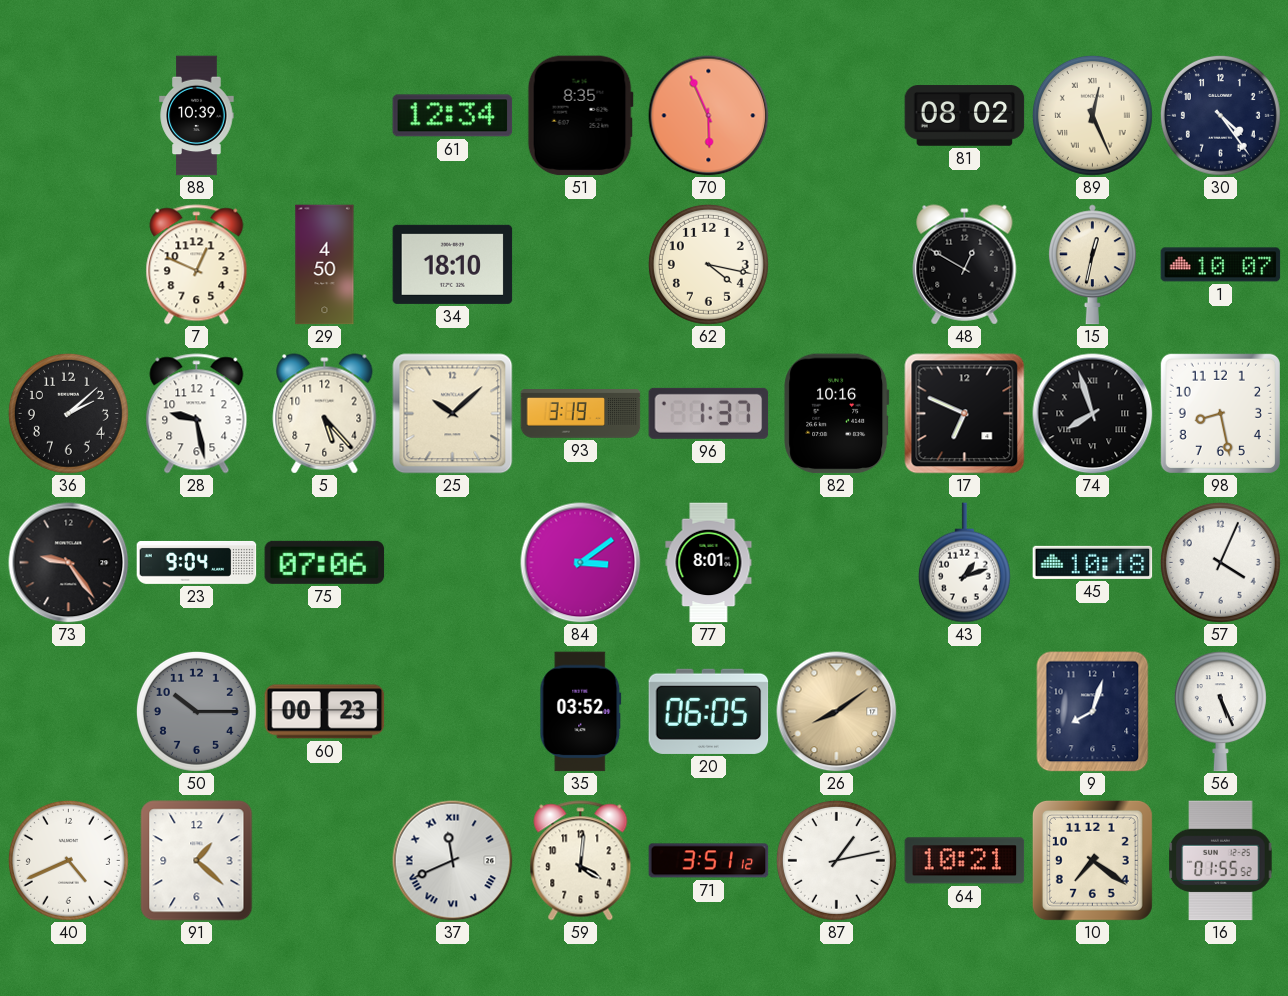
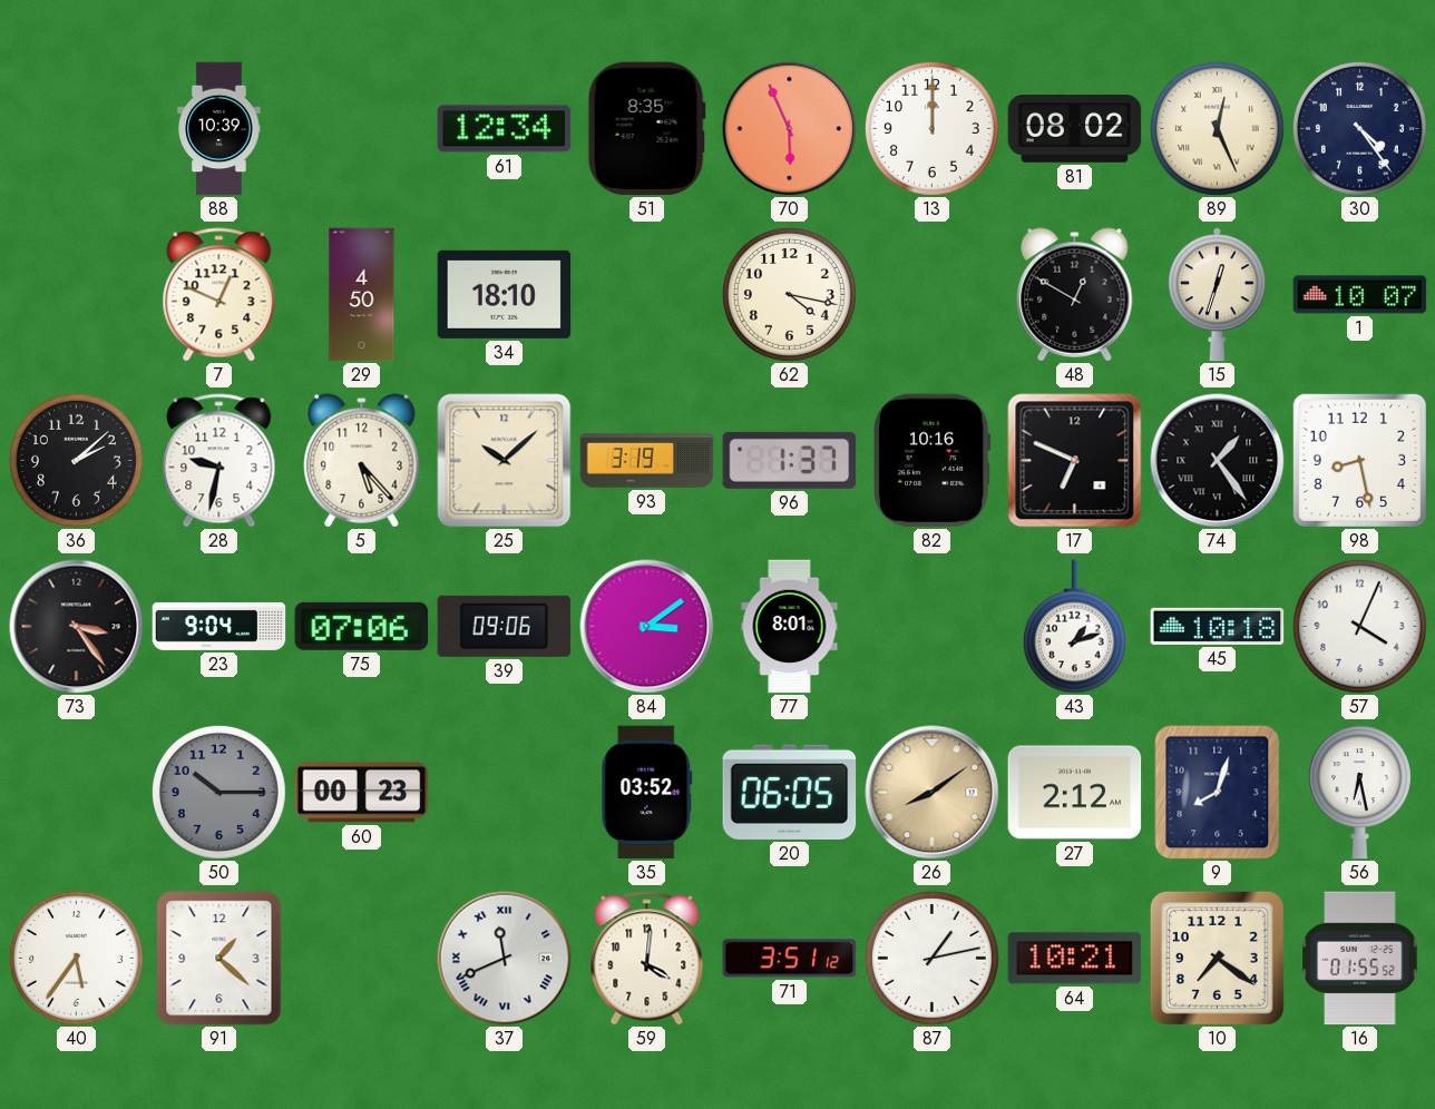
13: none -> 12:00
15: 12:32 -> 12:33
28: 9:28 -> 9:32
74: 7:57 -> 1:24
73: 9:24 -> 3:24
39: none -> 09:06
27: none -> 2:12
56: 5:26 -> 6:28
40: 4:41 -> 5:36
